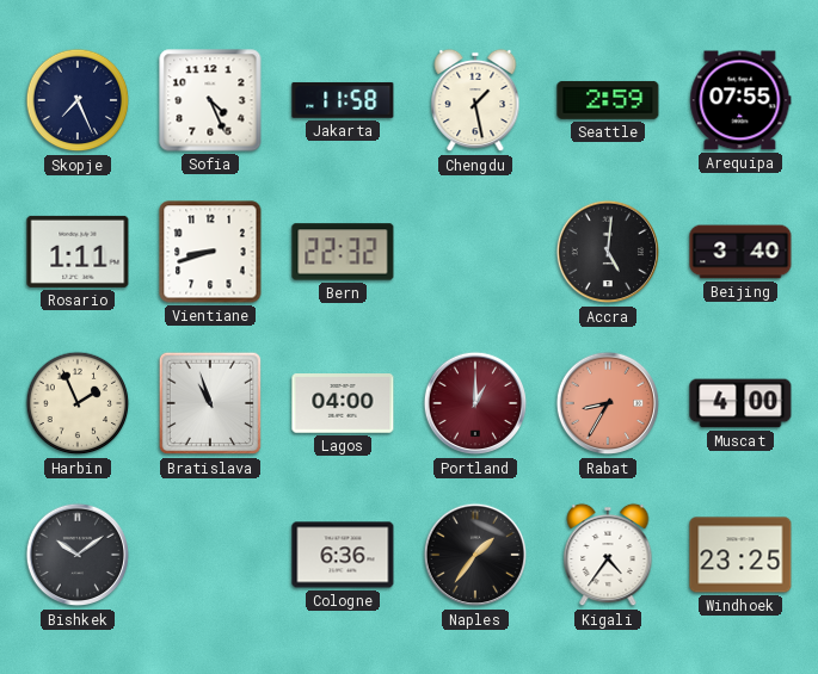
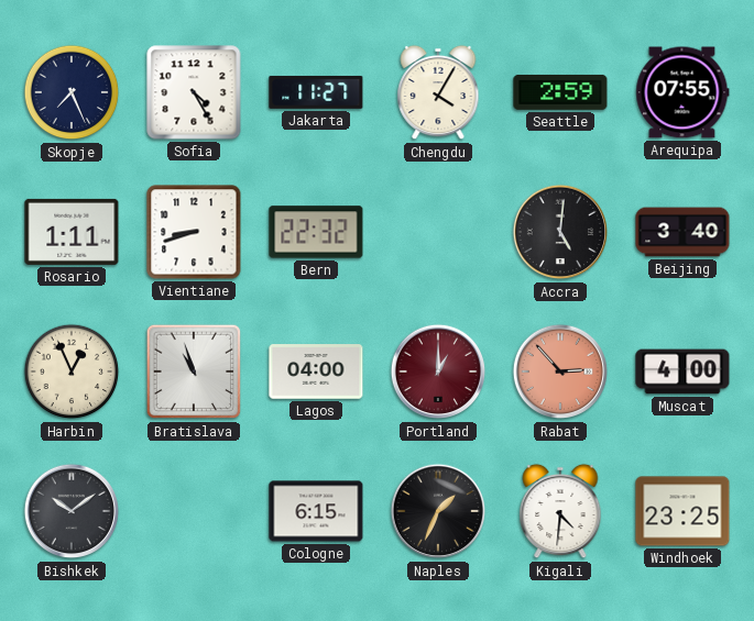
Sofia: 4:26 -> 4:25
Jakarta: 11:58 -> 11:27
Chengdu: 1:28 -> 4:05
Harbin: 1:56 -> 12:56
Rabat: 8:35 -> 2:53
Cologne: 6:36 -> 6:15
Naples: 1:36 -> 1:34
Kigali: 4:36 -> 4:31
